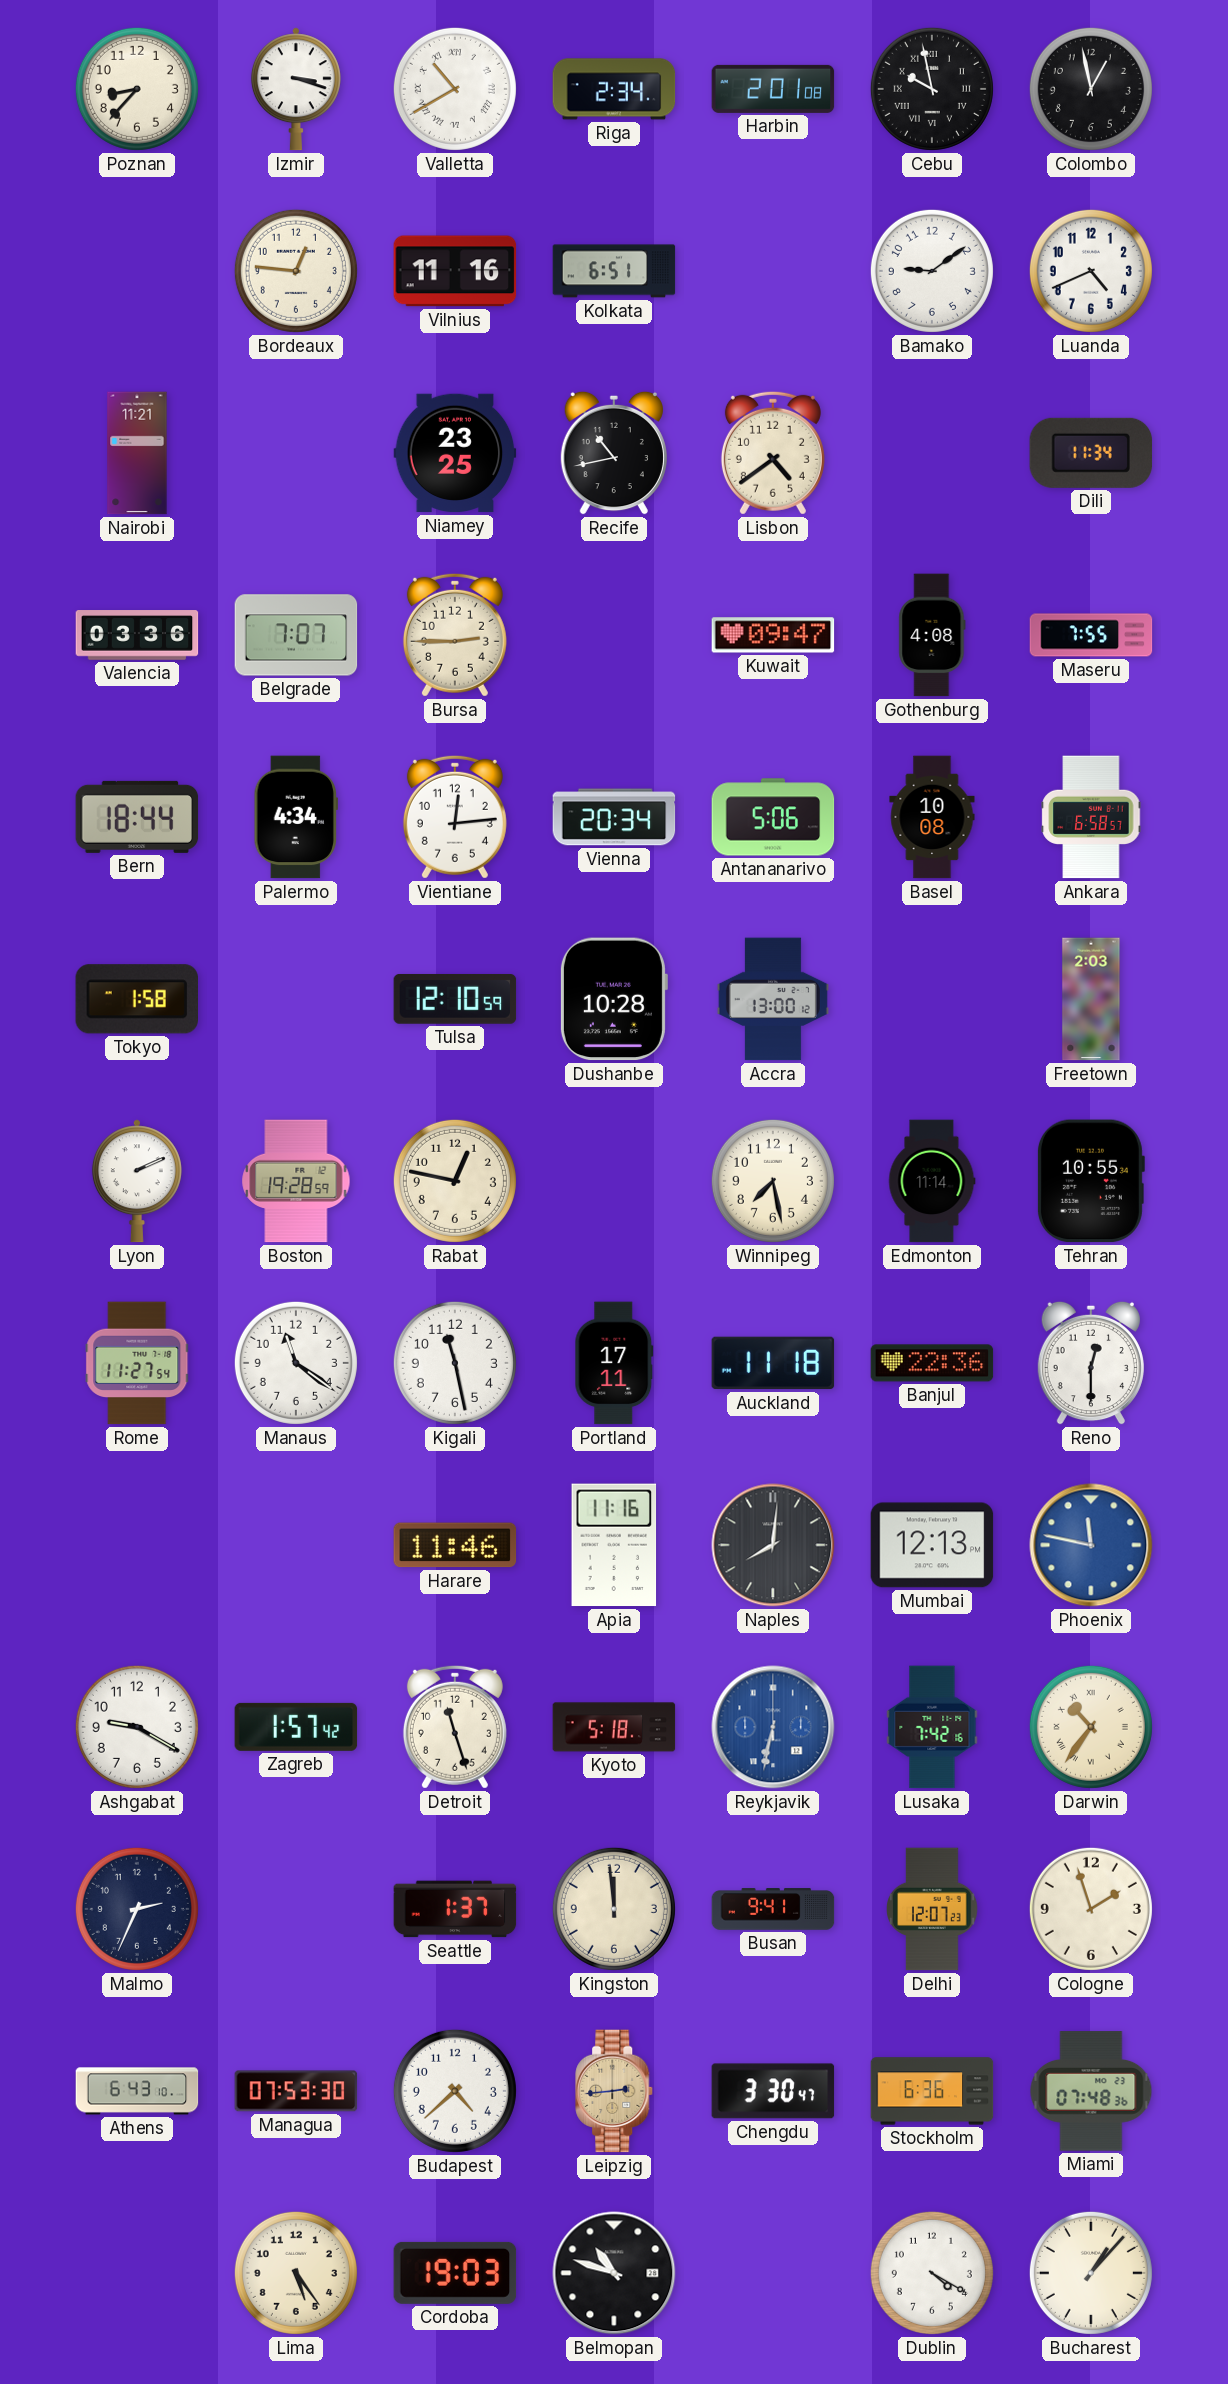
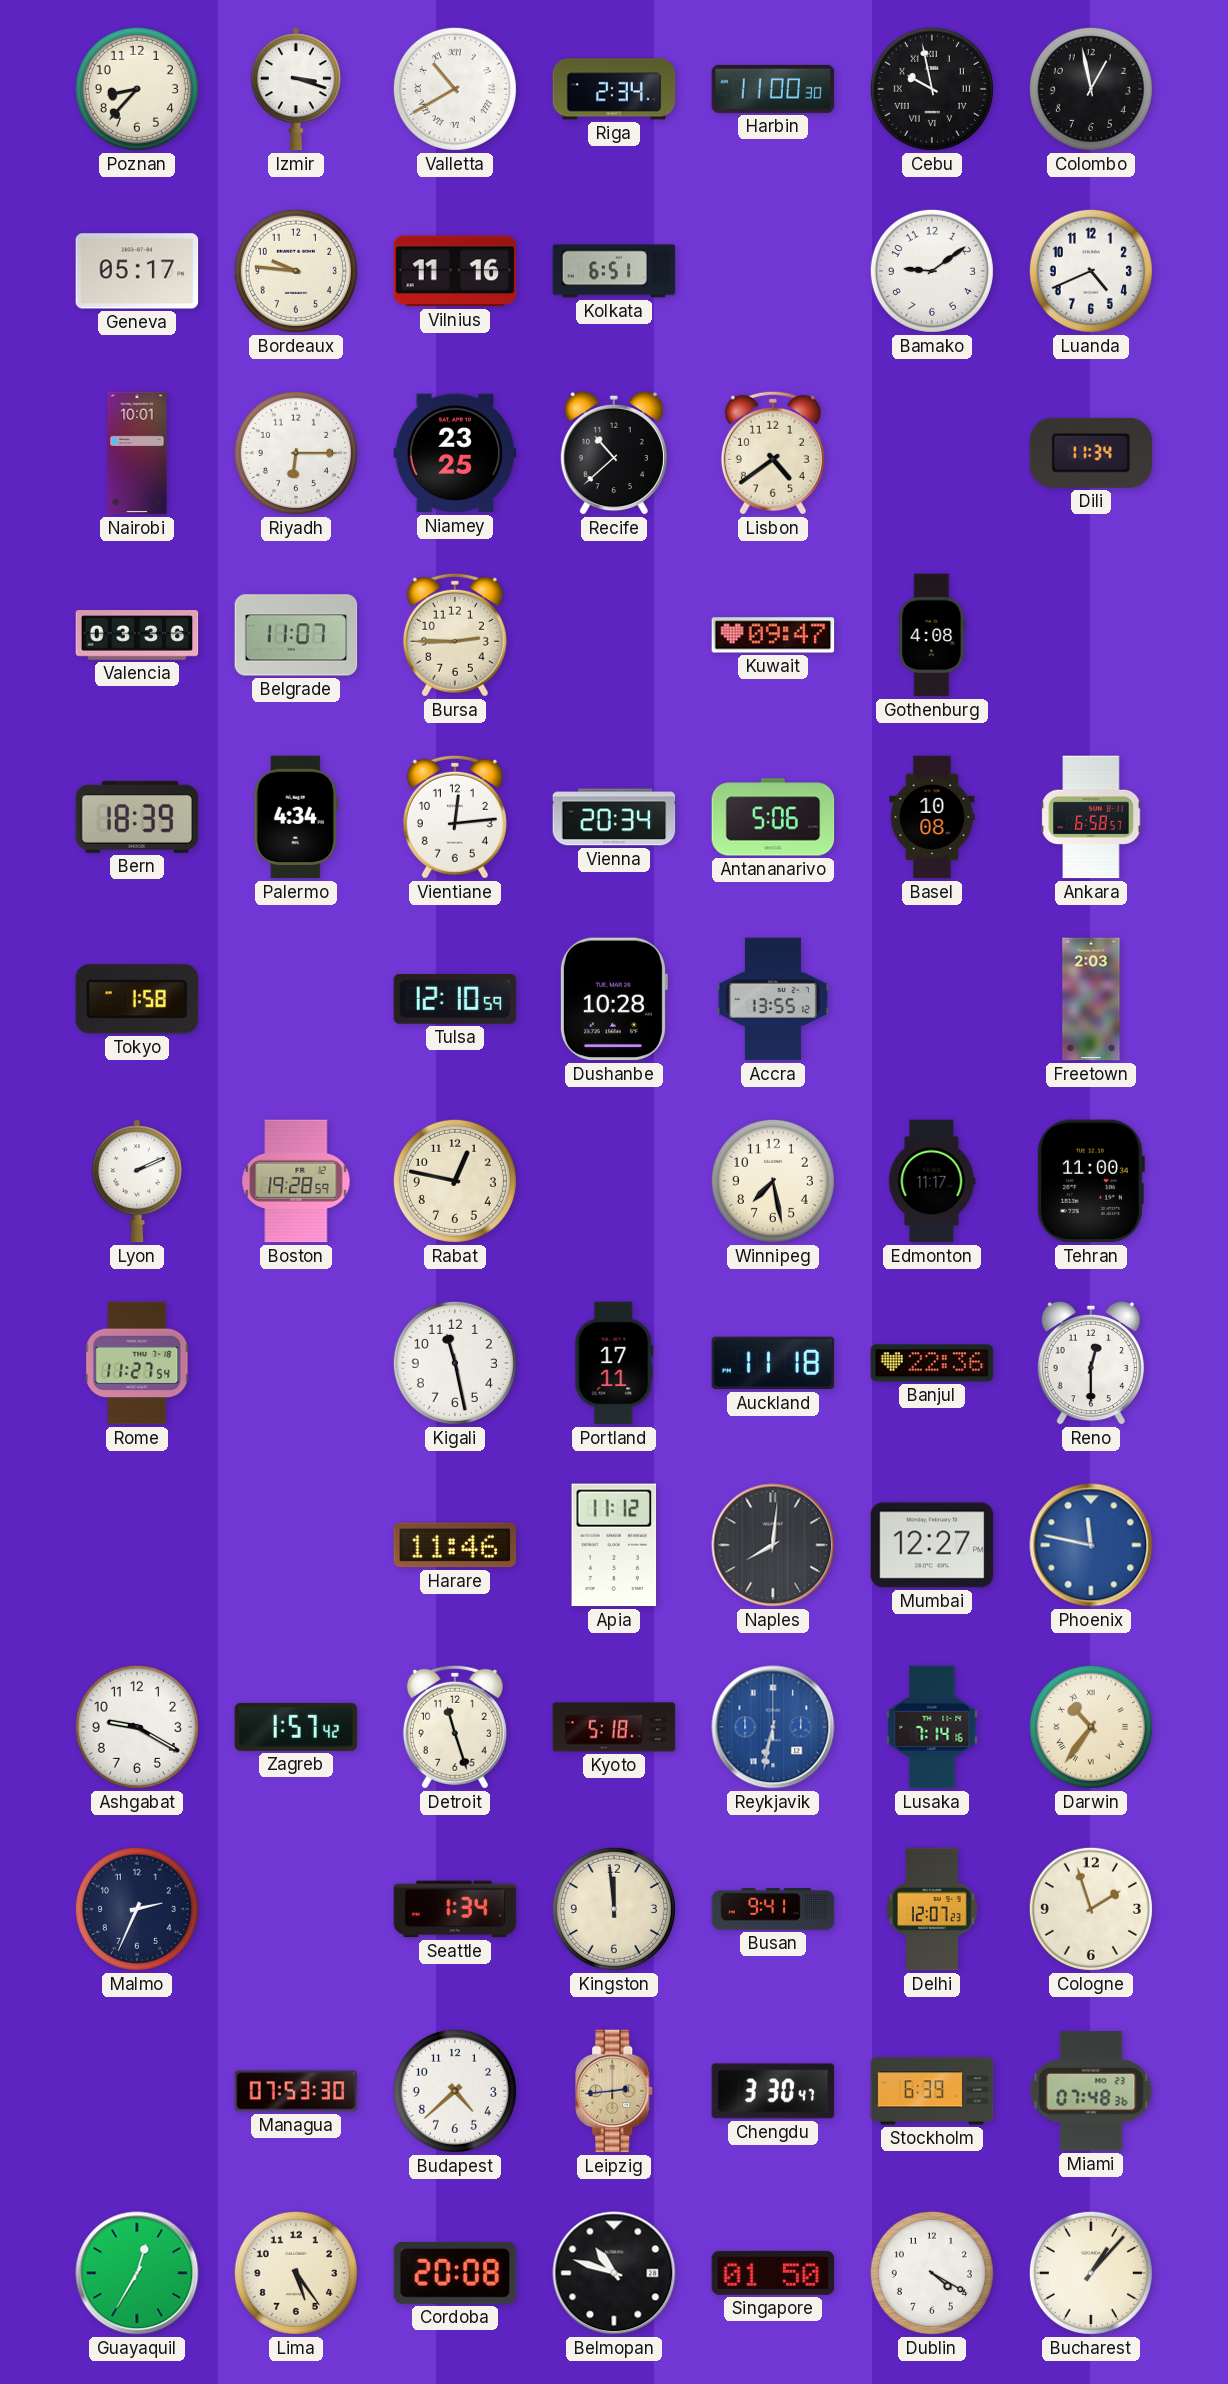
Harbin: 2:01 -> 11:00
Geneva: none -> 05:17
Bordeaux: 12:46 -> 9:46
Nairobi: 11:21 -> 10:01
Riyadh: none -> 6:15
Recife: 10:43 -> 10:38
Belgrade: 7:07 -> 11:07
Maseru: 7:55 -> none
Bern: 18:44 -> 18:39
Accra: 13:00 -> 13:55
Edmonton: 11:14 -> 11:17
Tehran: 10:55 -> 11:00
Manaus: 11:21 -> none
Apia: 11:16 -> 11:12
Mumbai: 12:13 -> 12:27
Lusaka: 7:42 -> 7:14
Seattle: 1:37 -> 1:34
Athens: 6:43 -> none
Stockholm: 6:36 -> 6:39
Guayaquil: none -> 12:35
Cordoba: 19:03 -> 20:08
Singapore: none -> 01:50
